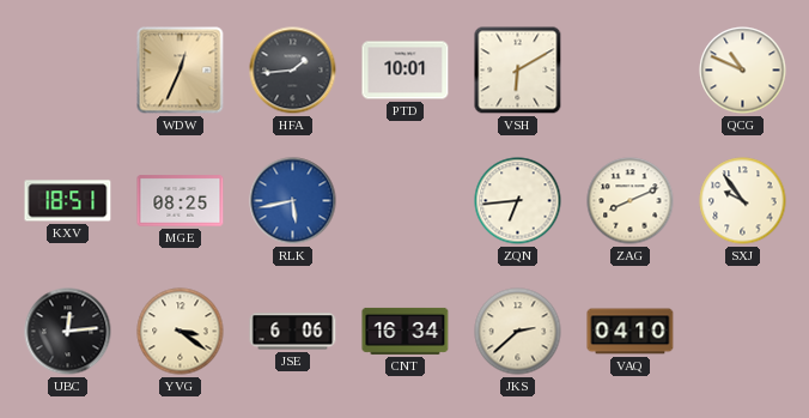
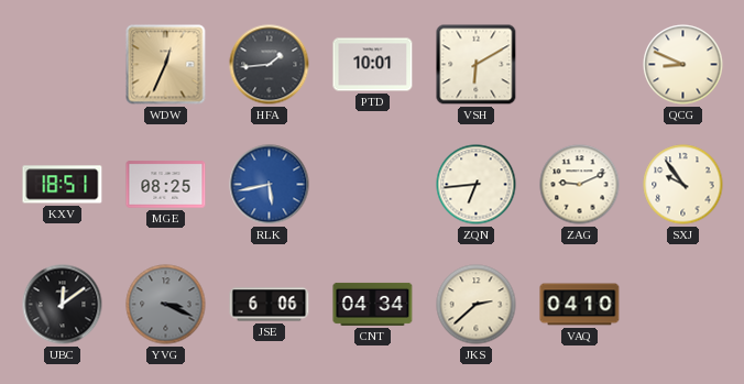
QCG: 10:49 -> 8:49
ZAG: 8:11 -> 9:11
UBC: 12:14 -> 12:09
YVG: 3:21 -> 3:19
YVG dial: cream -> grey
CNT: 16:34 -> 04:34
